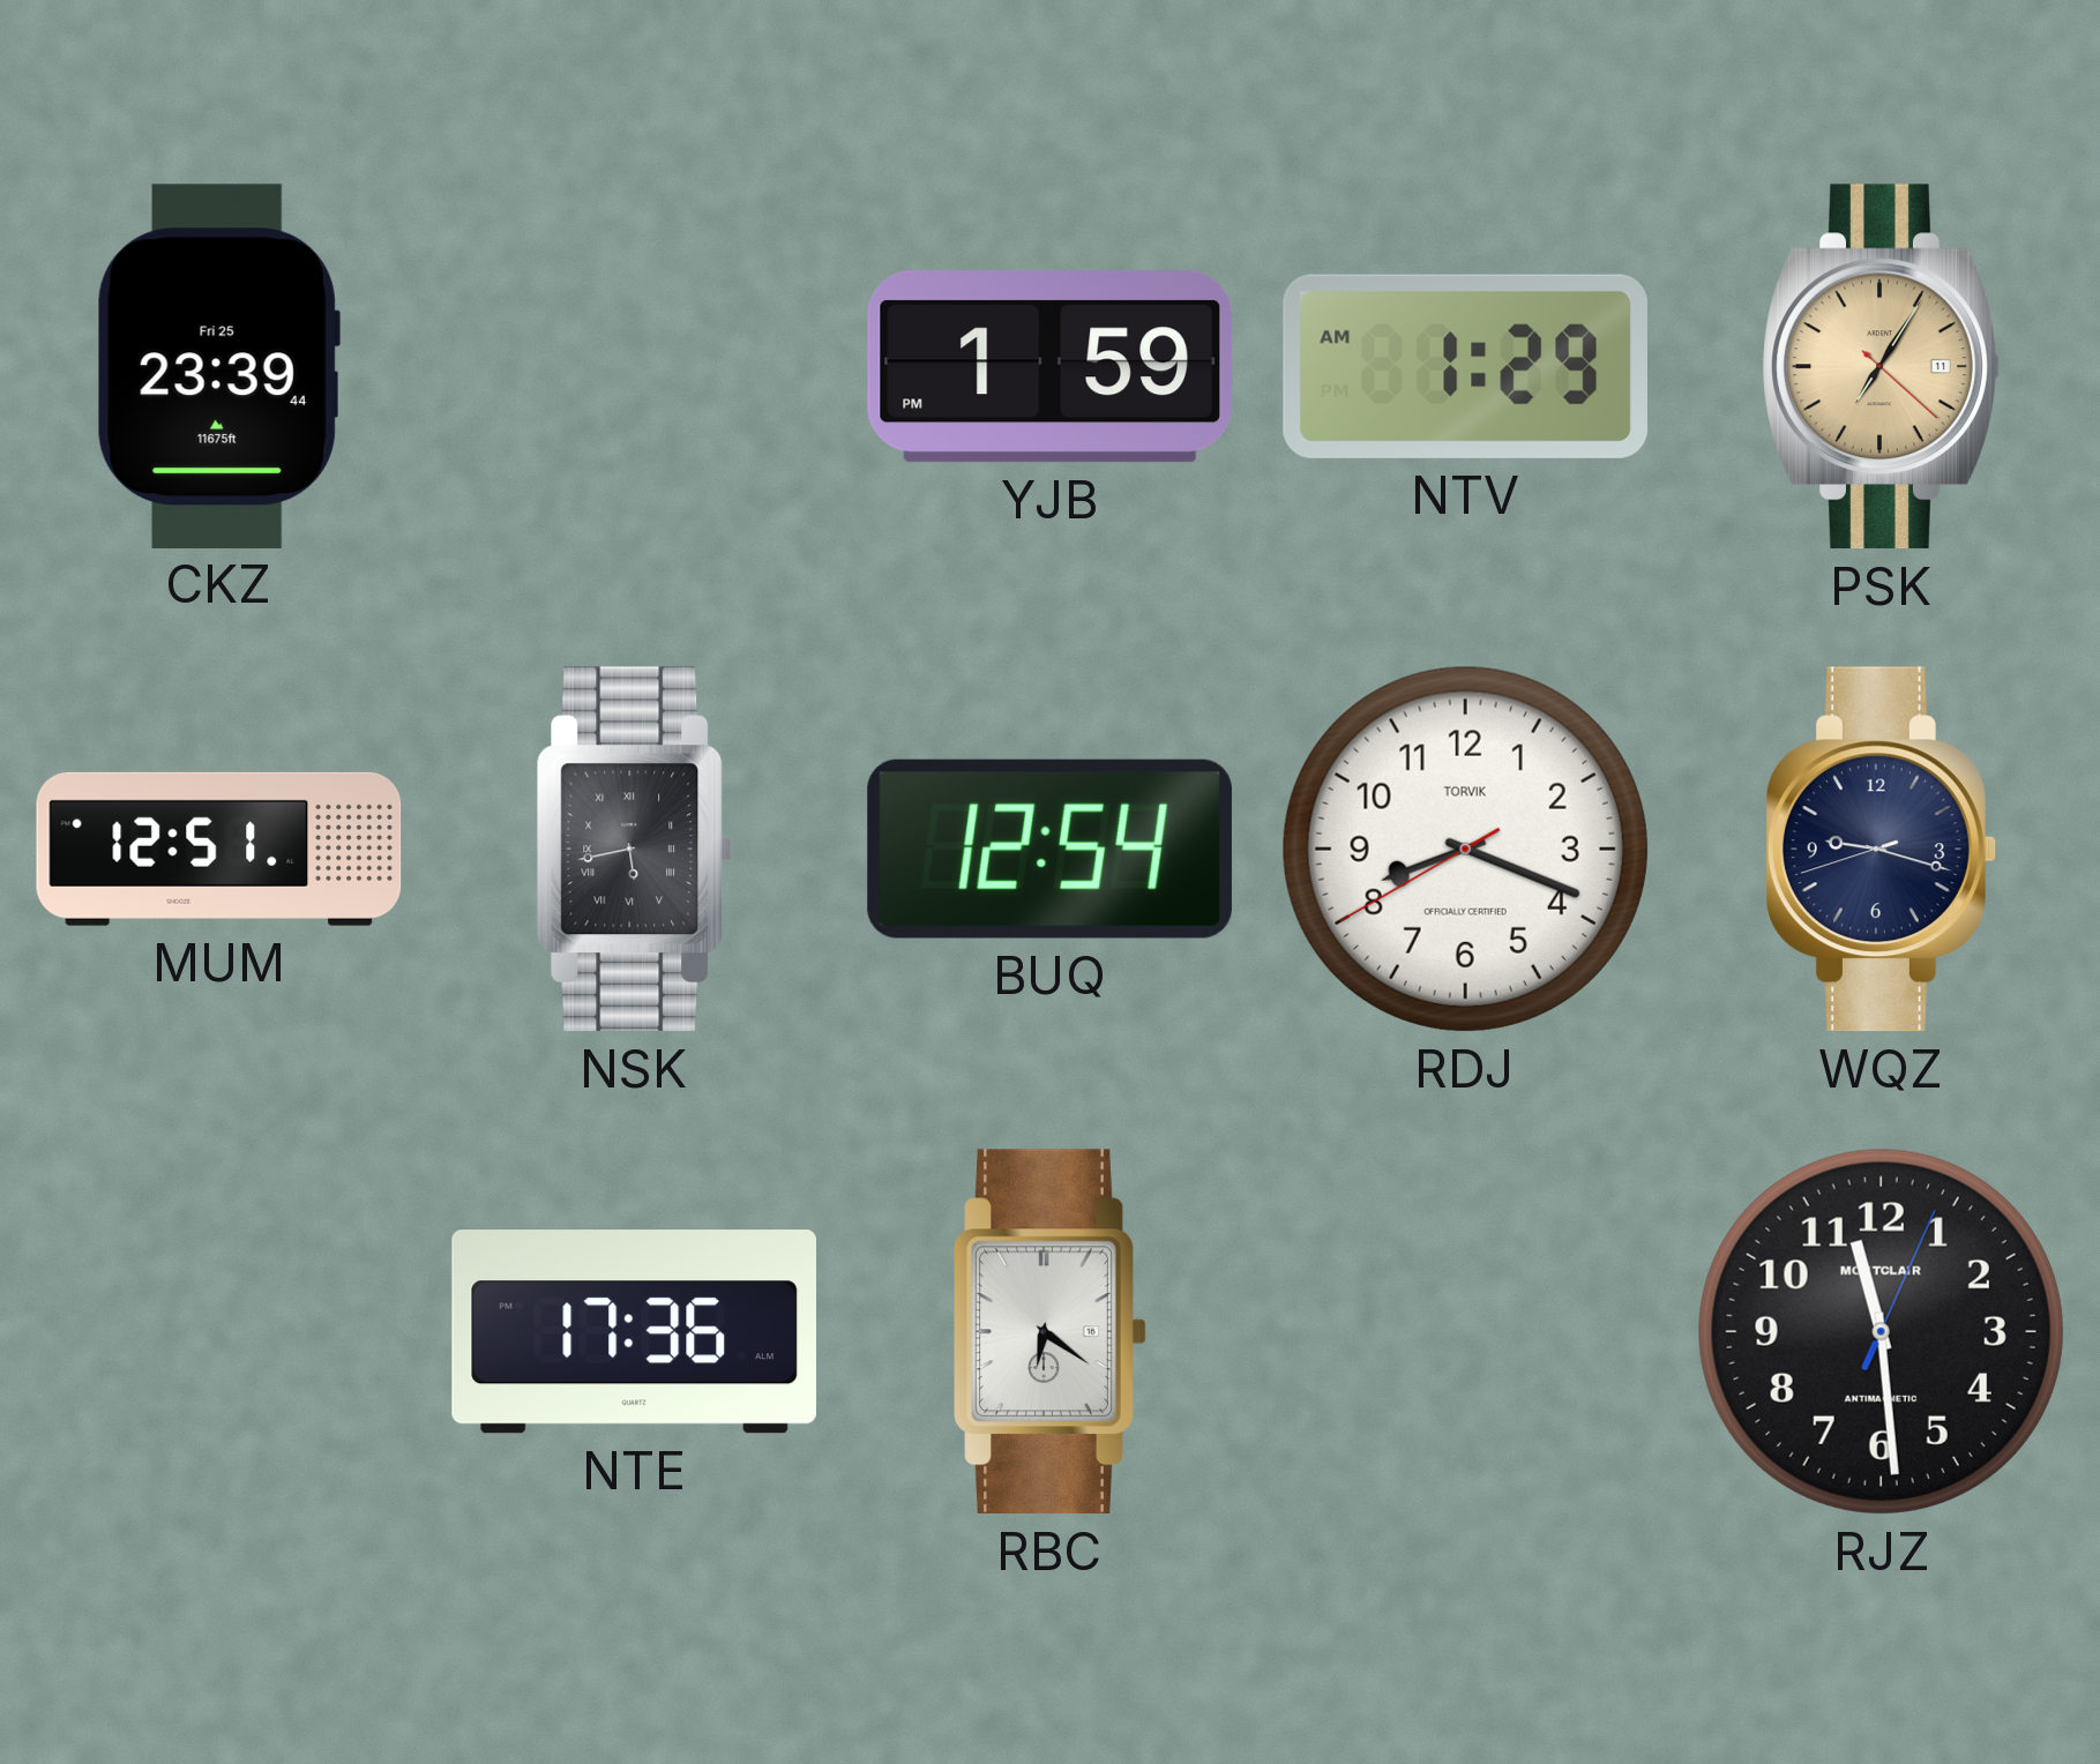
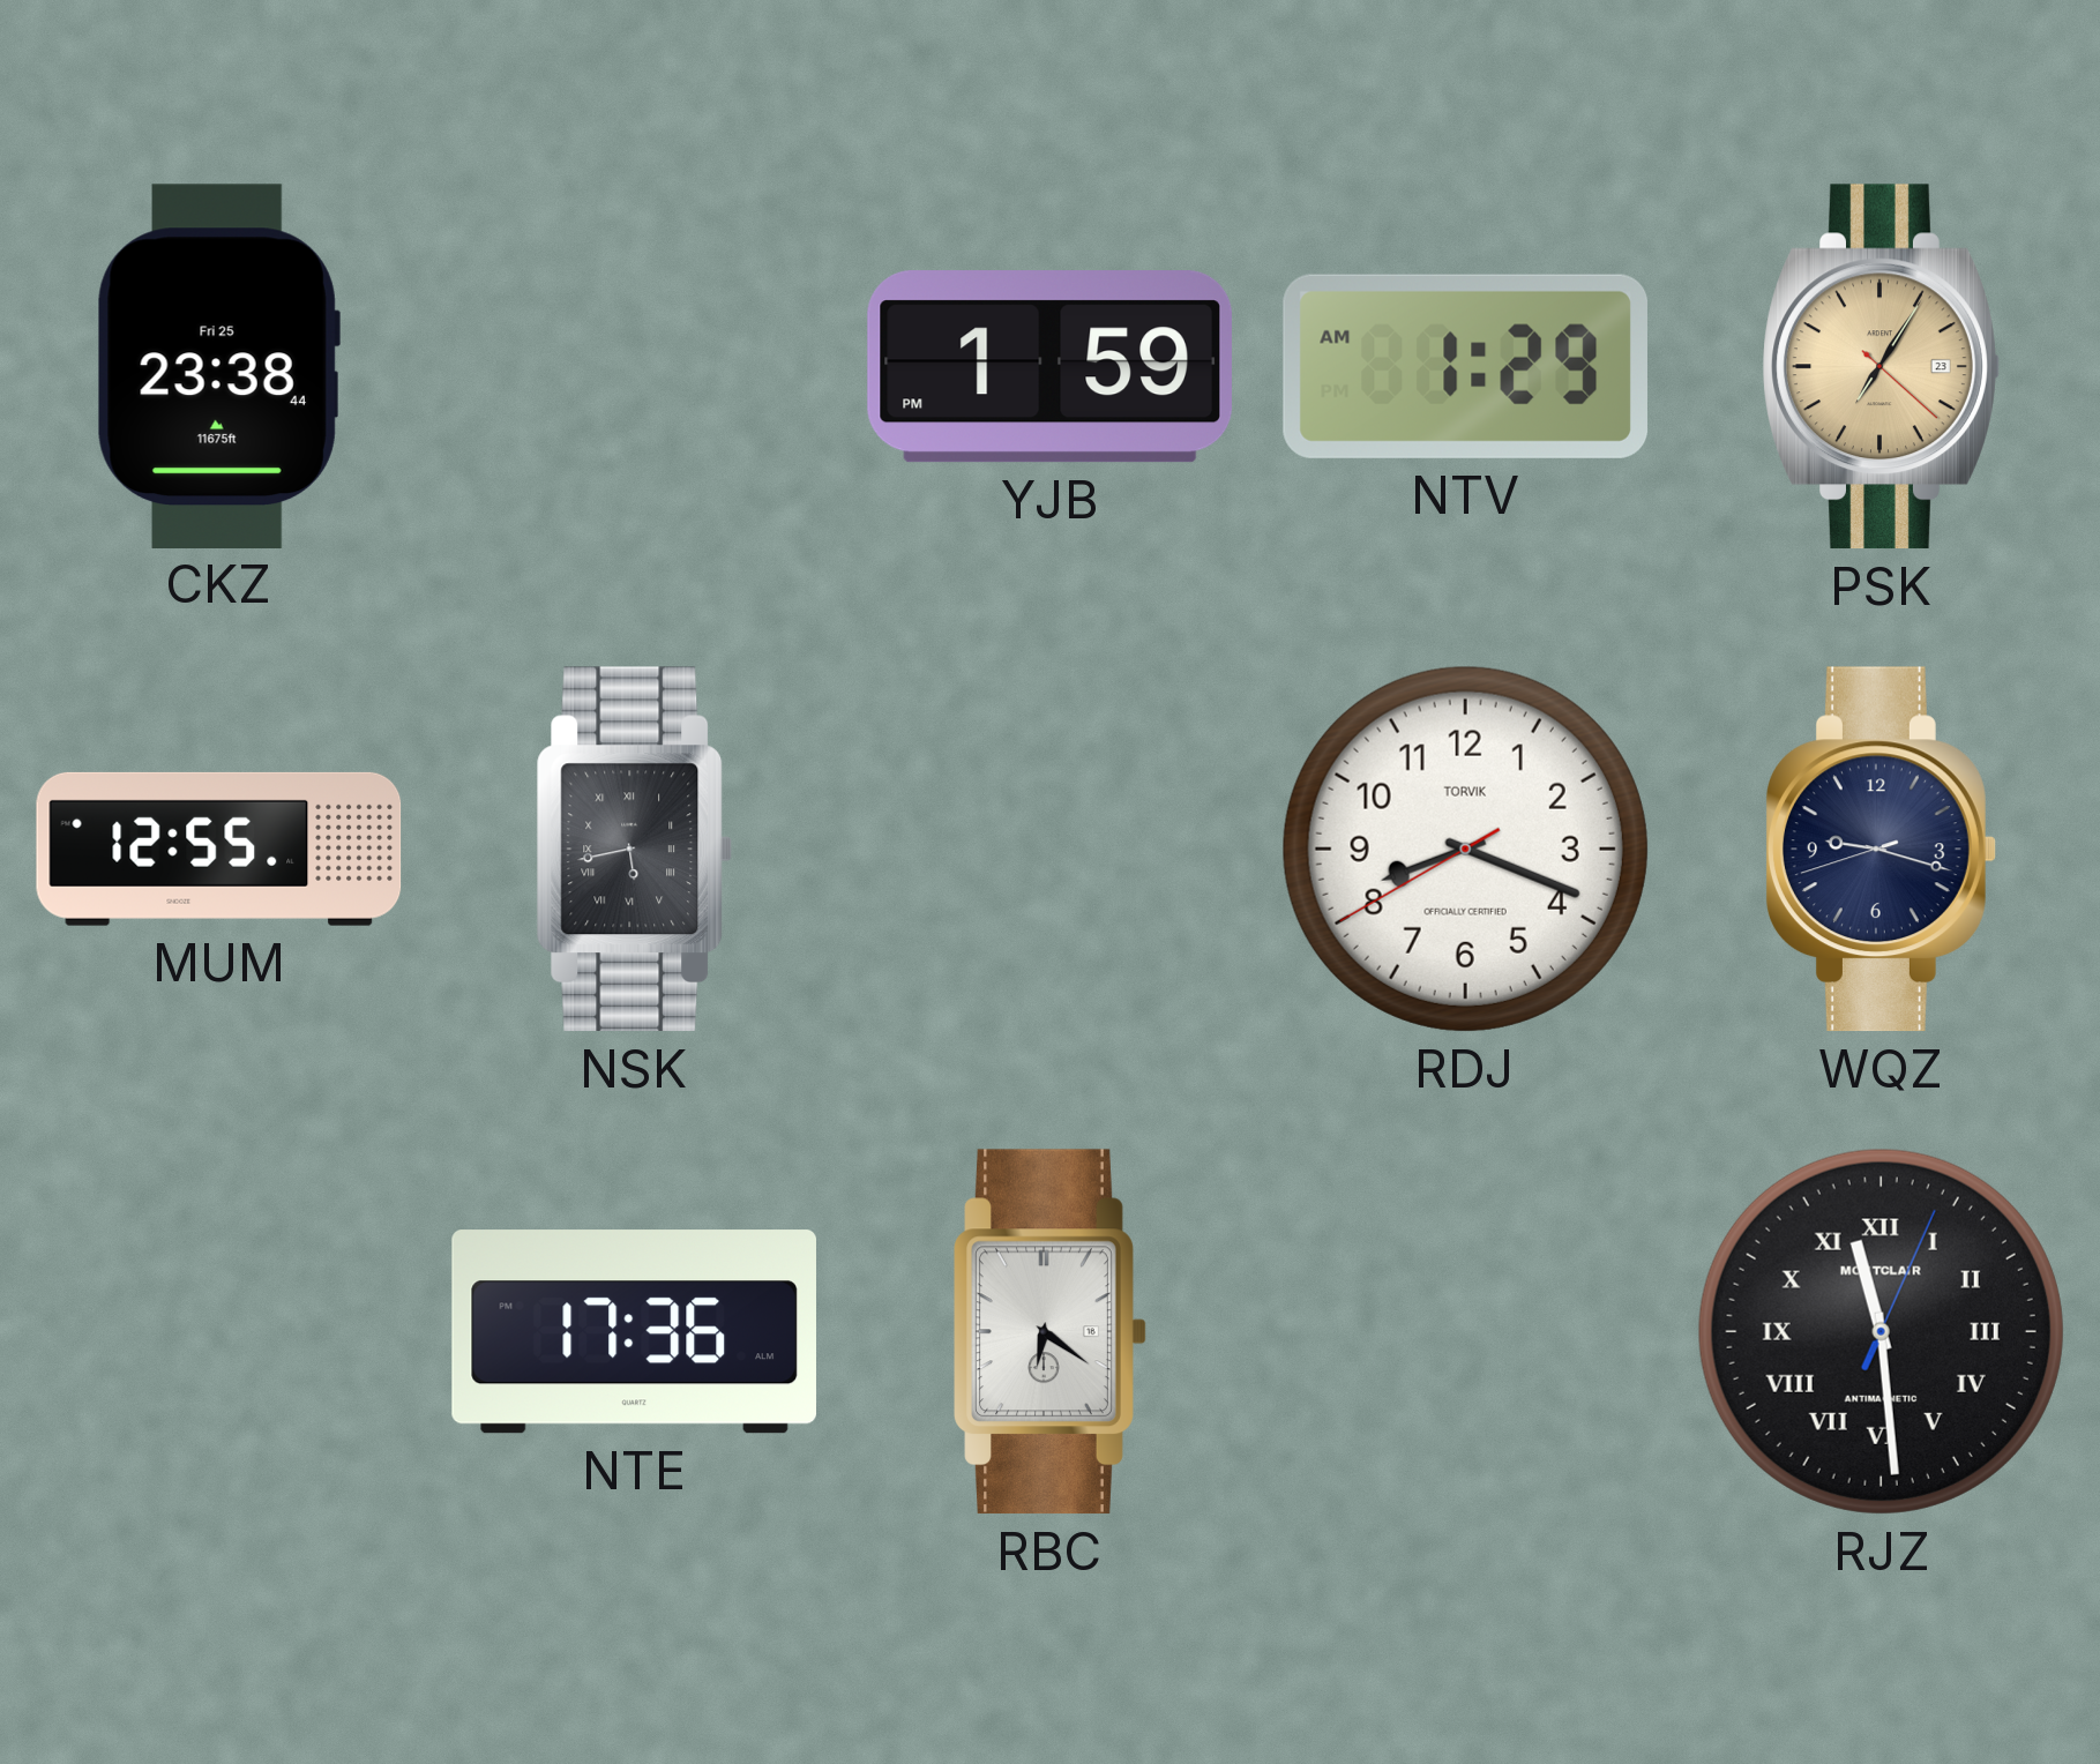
CKZ: 23:39 -> 23:38
PSK date: 11 -> 23
MUM: 12:51 -> 12:55
BUQ: 12:54 -> none
RJZ numerals: Arabic -> Roman
